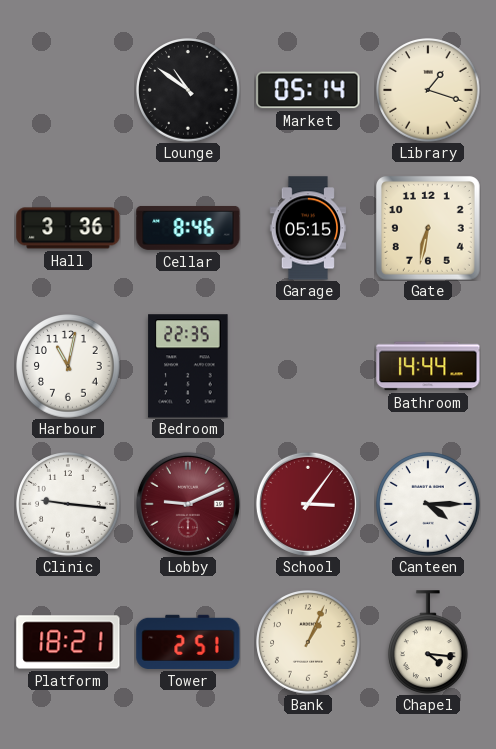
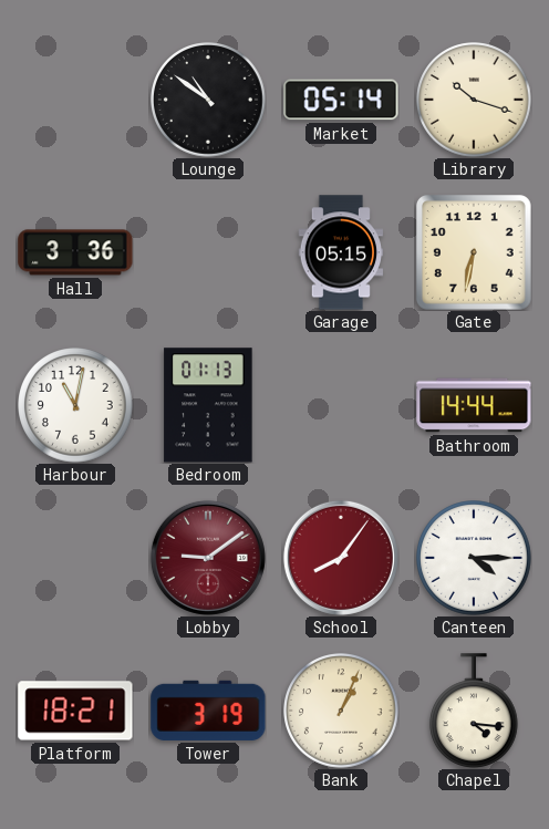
Library: 1:18 -> 10:18
Cellar: 8:46 -> none
Bedroom: 22:35 -> 01:13
Clinic: 9:16 -> none
Lobby: 9:11 -> 9:09
School: 3:06 -> 8:06
Tower: 2:51 -> 3:19
